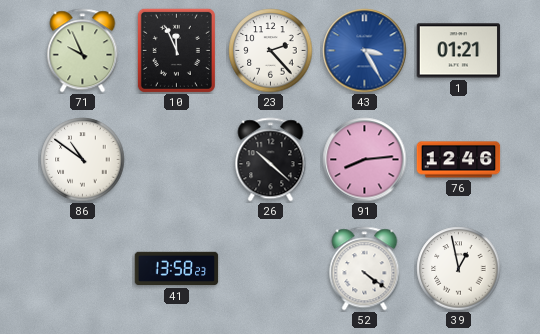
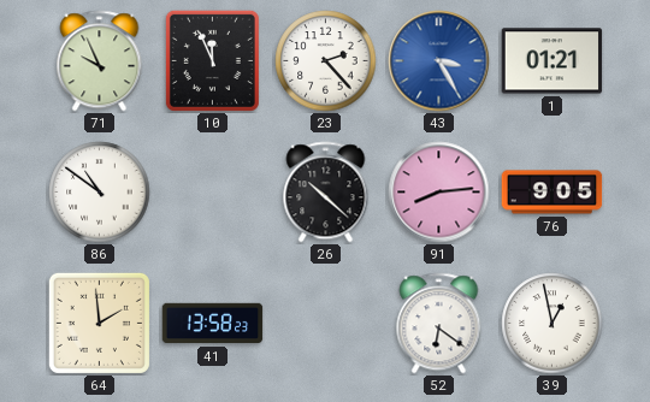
76: 12:46 -> 9:05
64: none -> 1:59
52: 4:21 -> 6:21
